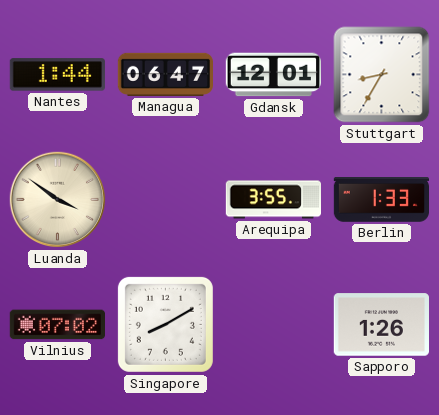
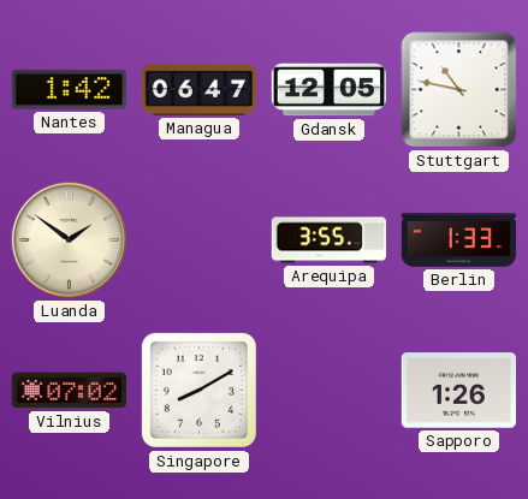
Nantes: 1:44 -> 1:42
Gdansk: 12:01 -> 12:05
Stuttgart: 8:35 -> 10:47
Luanda: 3:51 -> 1:51
